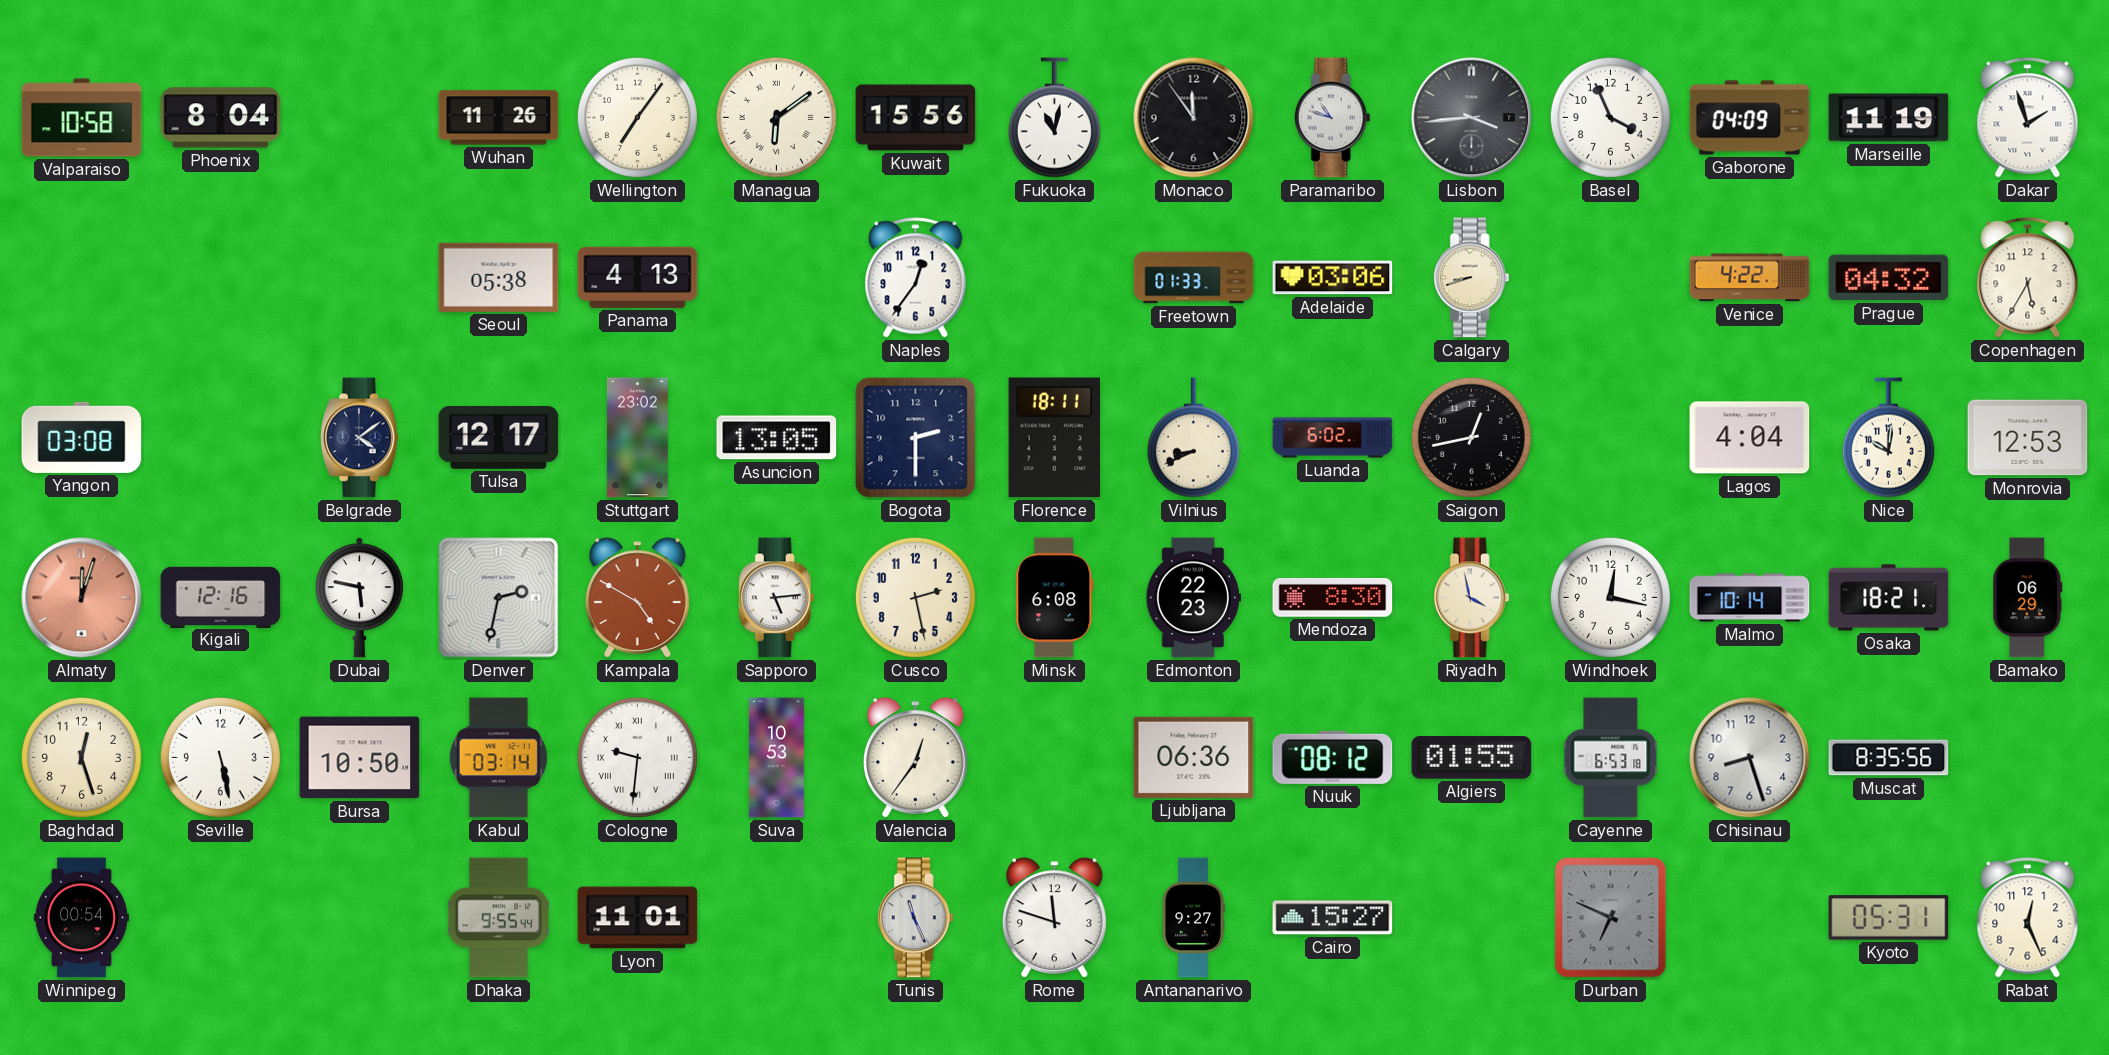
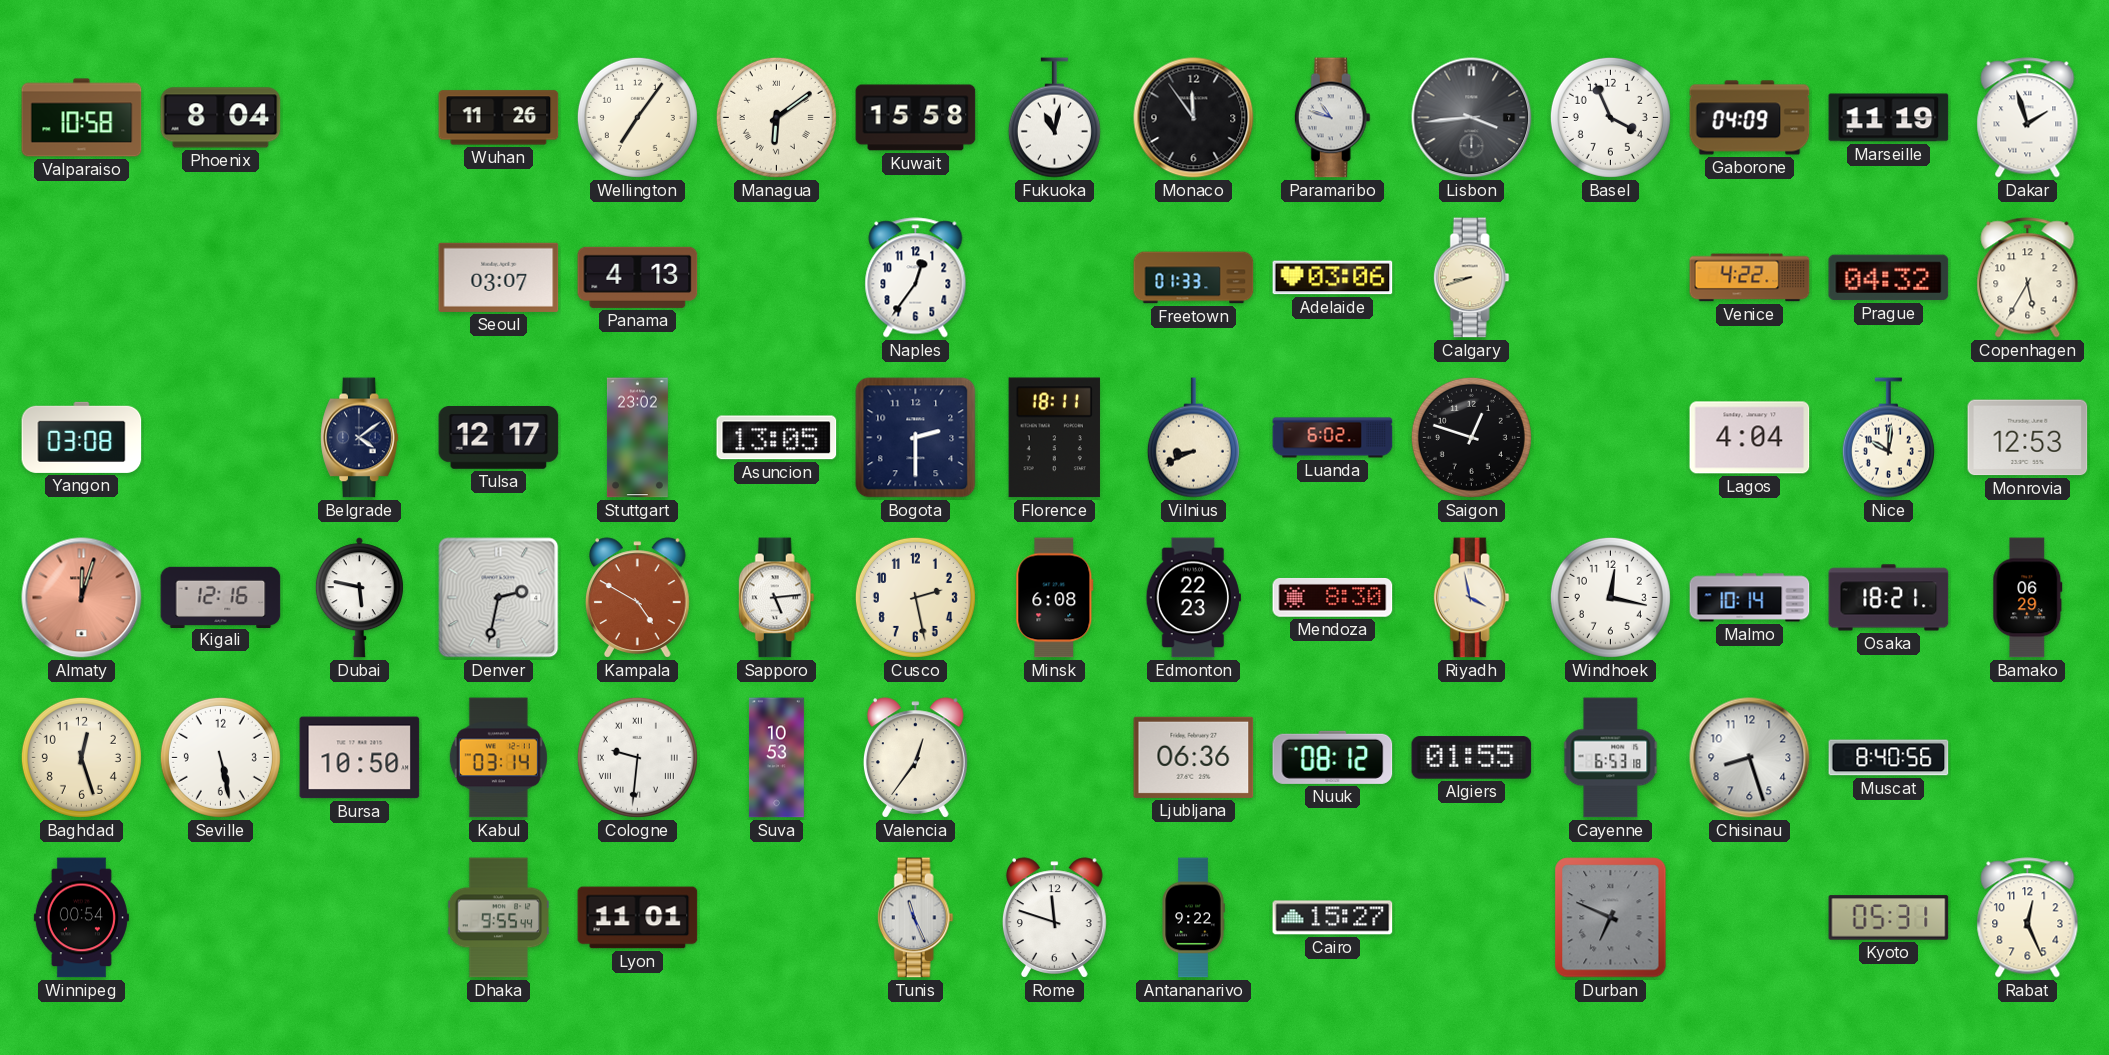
Kuwait: 15:56 -> 15:58
Seoul: 05:38 -> 03:07
Saigon: 12:43 -> 12:48
Muscat: 8:35 -> 8:40
Antananarivo: 9:27 -> 9:22
